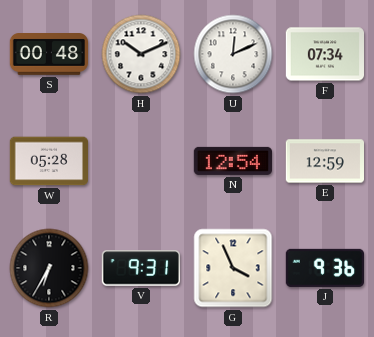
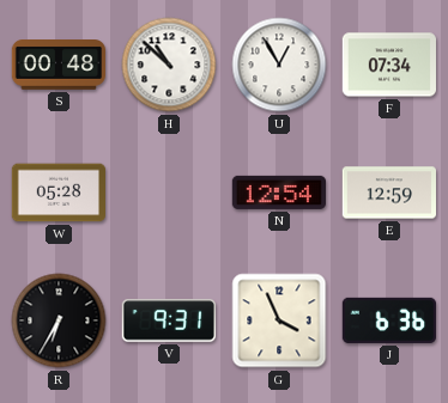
H: 10:11 -> 10:52
U: 12:11 -> 12:55
J: 9:36 -> 6:36
